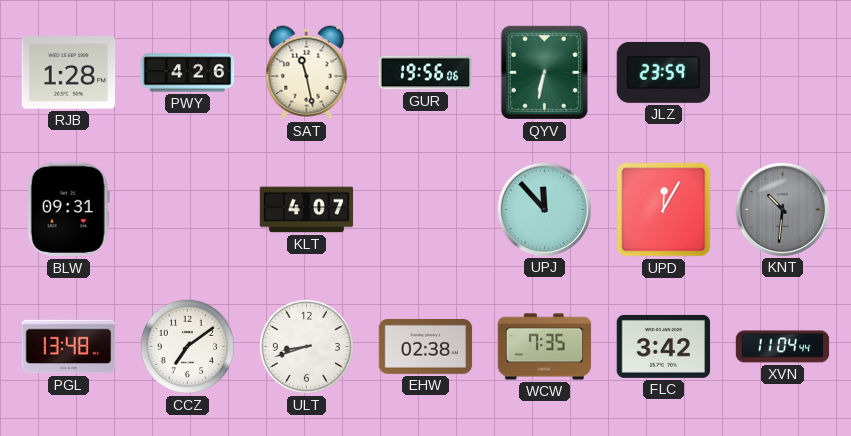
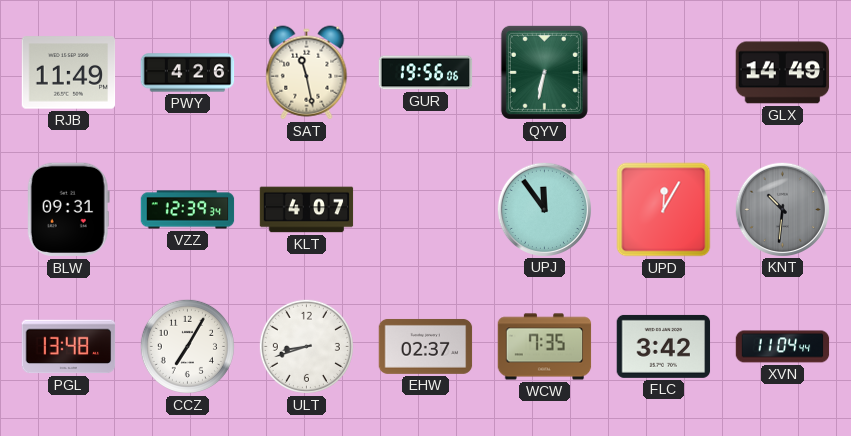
RJB: 1:28 -> 11:49
JLZ: 23:59 -> none
GLX: none -> 14:49
VZZ: none -> 12:39
UPJ: 11:53 -> 11:54
CCZ: 7:09 -> 7:05
EHW: 02:38 -> 02:37
